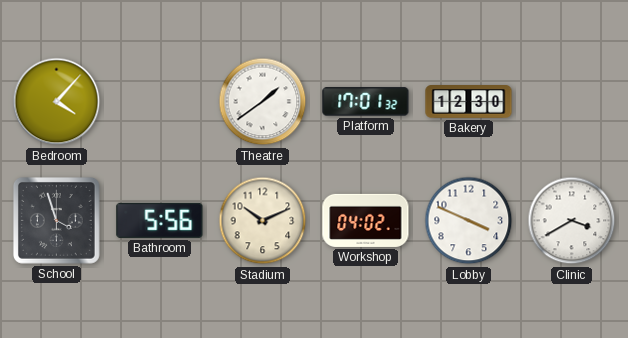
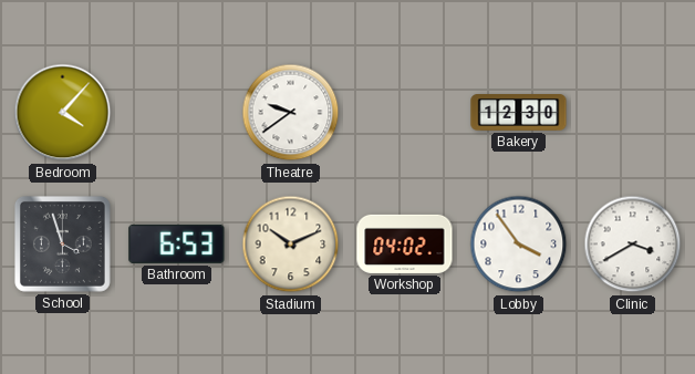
Theatre: 1:39 -> 9:39
Platform: 17:01 -> none
Bathroom: 5:56 -> 6:53
Lobby: 3:49 -> 3:54
